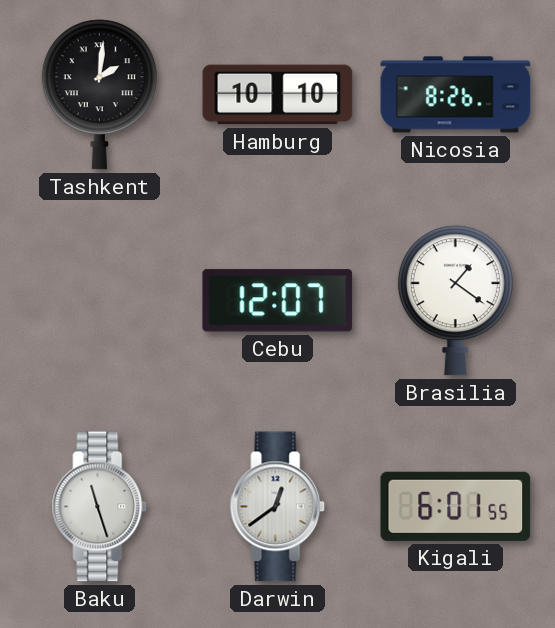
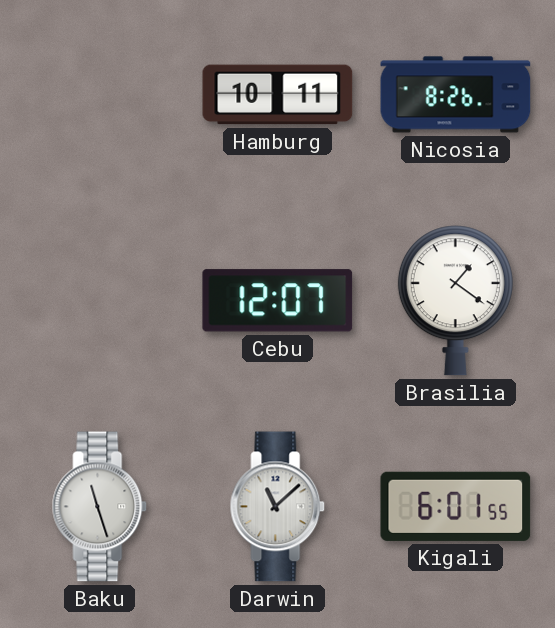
Tashkent: 2:01 -> none
Hamburg: 10:10 -> 10:11
Darwin: 12:39 -> 11:08
